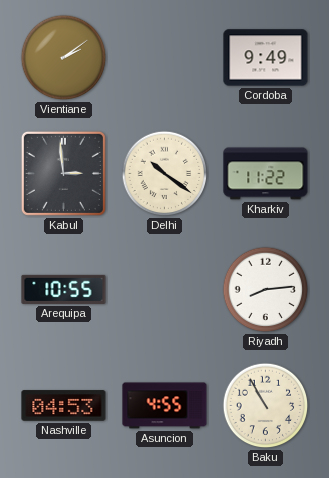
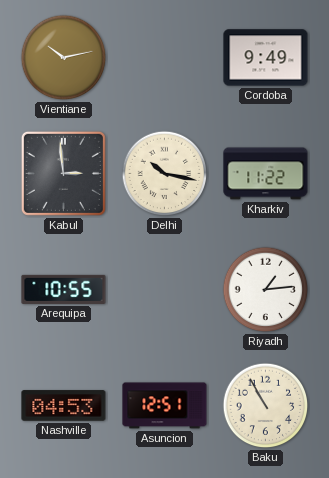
Vientiane: 2:09 -> 10:13
Delhi: 10:21 -> 10:17
Riyadh: 8:14 -> 1:14
Asuncion: 4:55 -> 12:51
